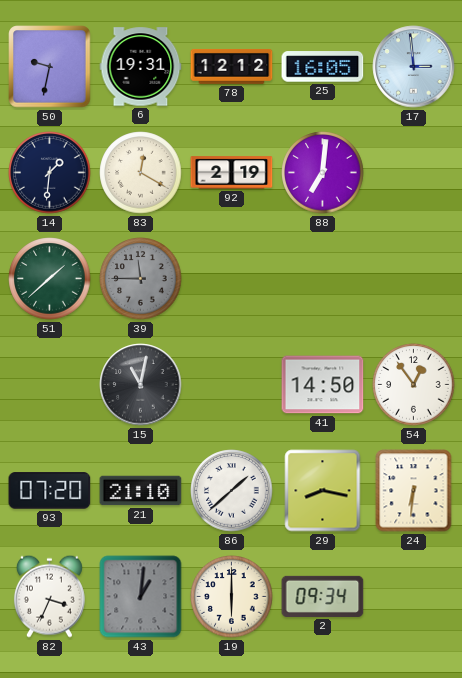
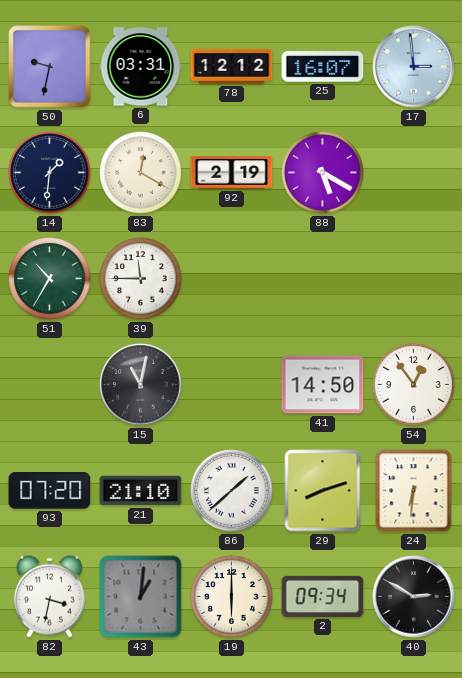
6: 19:31 -> 03:31
25: 16:05 -> 16:07
88: 7:01 -> 5:20
51: 1:38 -> 10:35
39 dial: grey -> white
29: 8:17 -> 8:12
82: 3:34 -> 3:32
40: none -> 2:50
